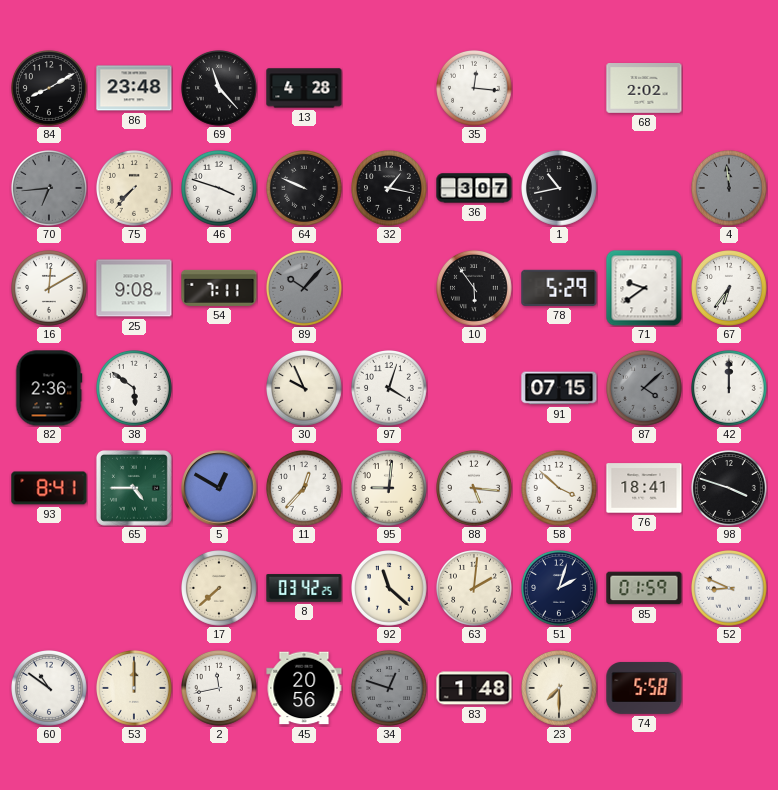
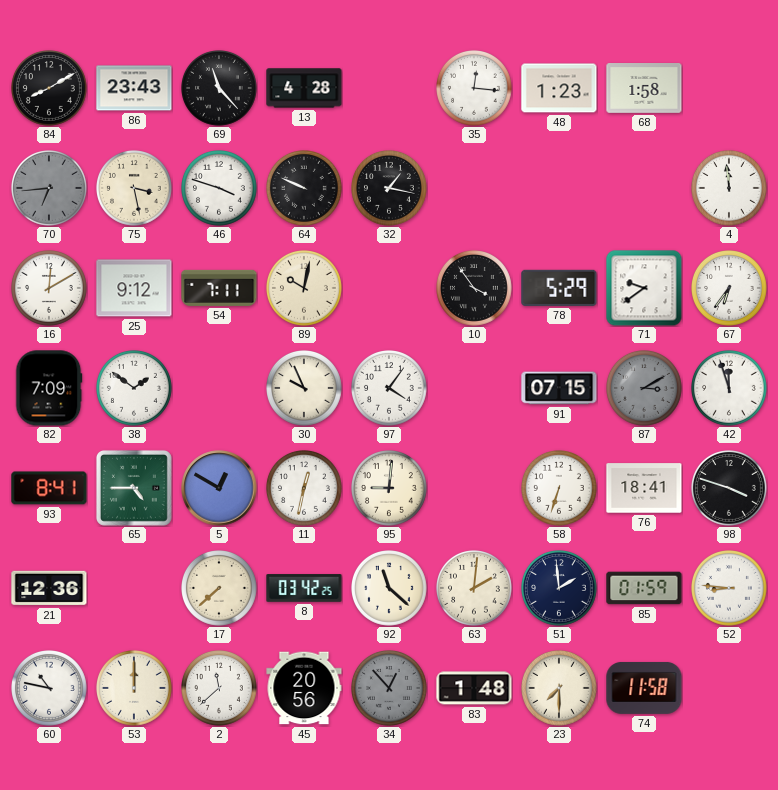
86: 23:48 -> 23:43
48: none -> 1:23
68: 2:02 -> 1:58
75: 7:37 -> 3:28
36: 3:07 -> none
1: 10:43 -> none
4 dial: grey -> white
25: 9:08 -> 9:12
89: 10:07 -> 10:02
89 dial: grey -> cream
10: 5:54 -> 3:54
82: 2:36 -> 7:09
38: 5:51 -> 1:51
97: 4:03 -> 4:06
87: 4:08 -> 3:10
42: 12:00 -> 11:57
11: 12:37 -> 12:32
88: 5:16 -> none
58: 3:52 -> 6:33
21: none -> 12:36
51: 2:03 -> 1:59
52: 8:49 -> 8:46
60: 10:51 -> 10:47
2: 11:43 -> 11:38
34: 12:48 -> 12:53
74: 5:58 -> 11:58
